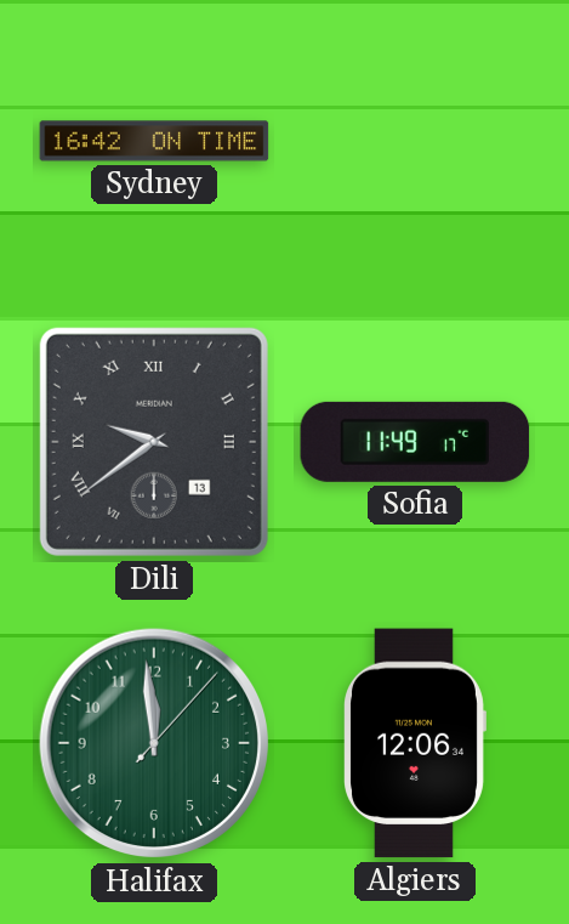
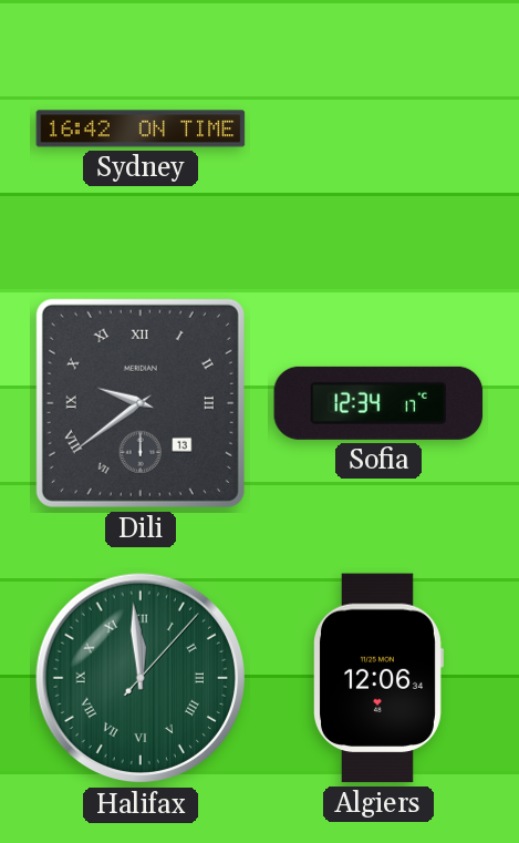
Sofia: 11:49 -> 12:34
Halifax numerals: Arabic -> Roman
